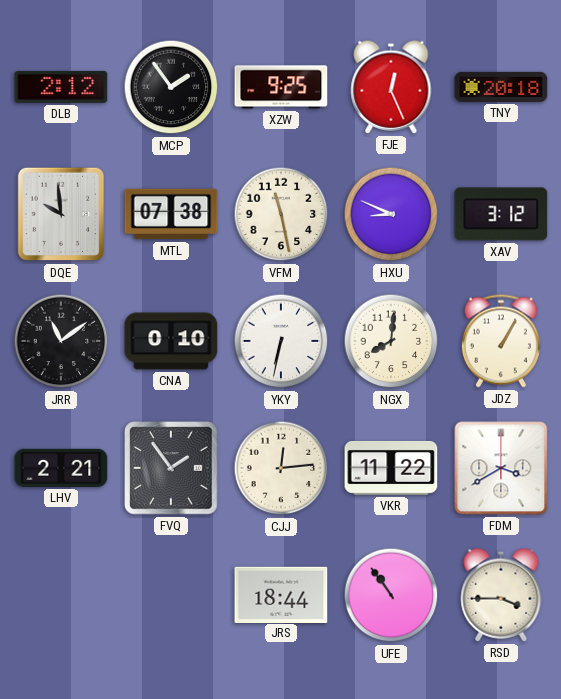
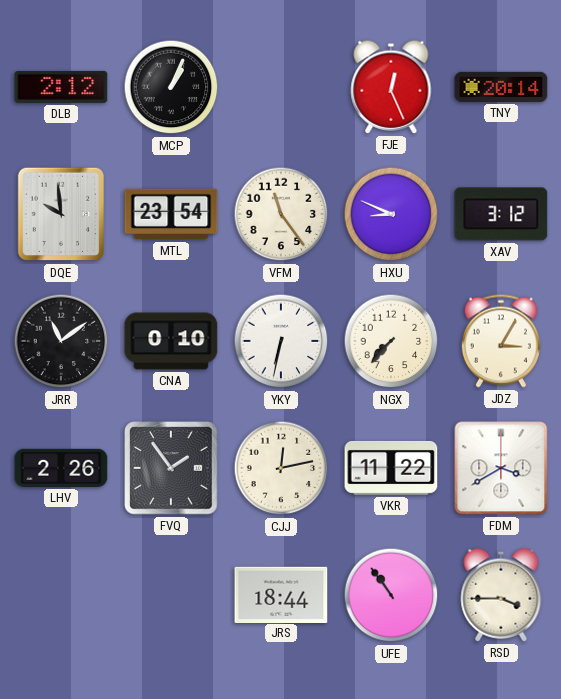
MCP: 1:54 -> 1:04
XZW: 9:25 -> none
TNY: 20:18 -> 20:14
MTL: 07:38 -> 23:54
VFM: 11:28 -> 11:24
NGX: 8:01 -> 7:37
JDZ: 1:05 -> 3:05
LHV: 2:21 -> 2:26
CJJ: 12:14 -> 12:13
